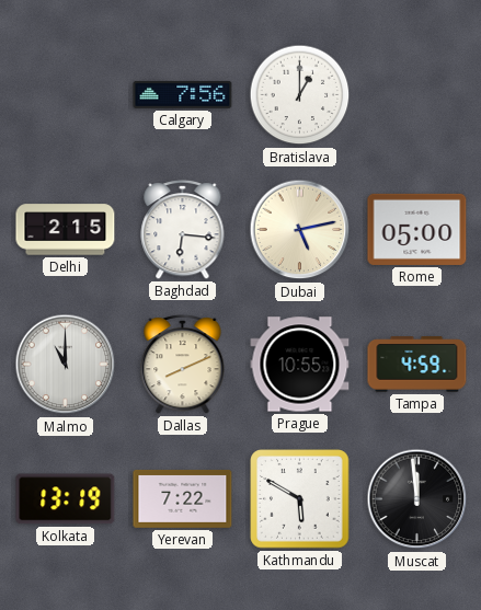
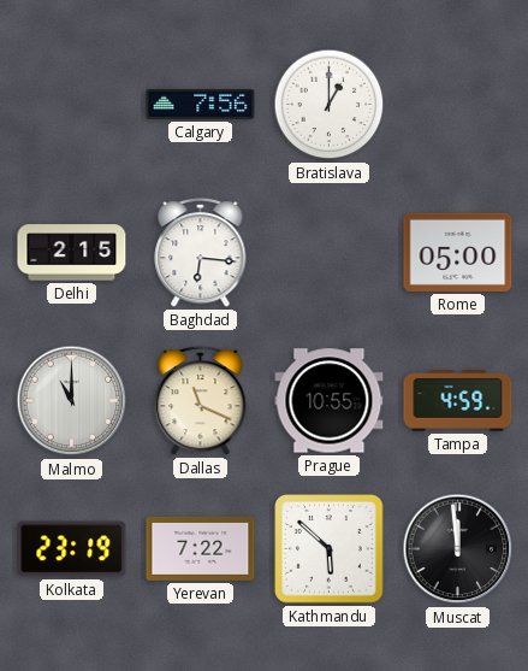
Dubai: 5:13 -> none
Dallas: 8:11 -> 11:19
Kolkata: 13:19 -> 23:19
Kathmandu: 5:50 -> 5:52
